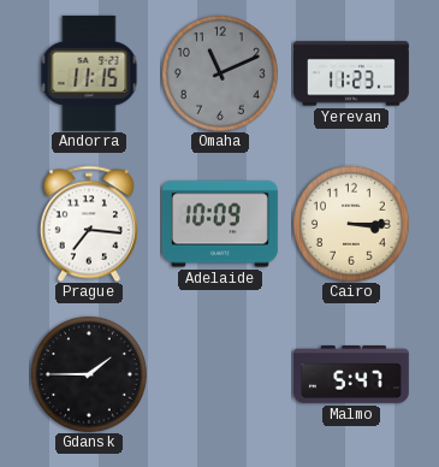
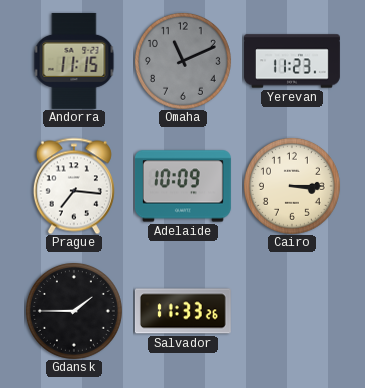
Salvador: none -> 11:33
Malmo: 5:47 -> none
